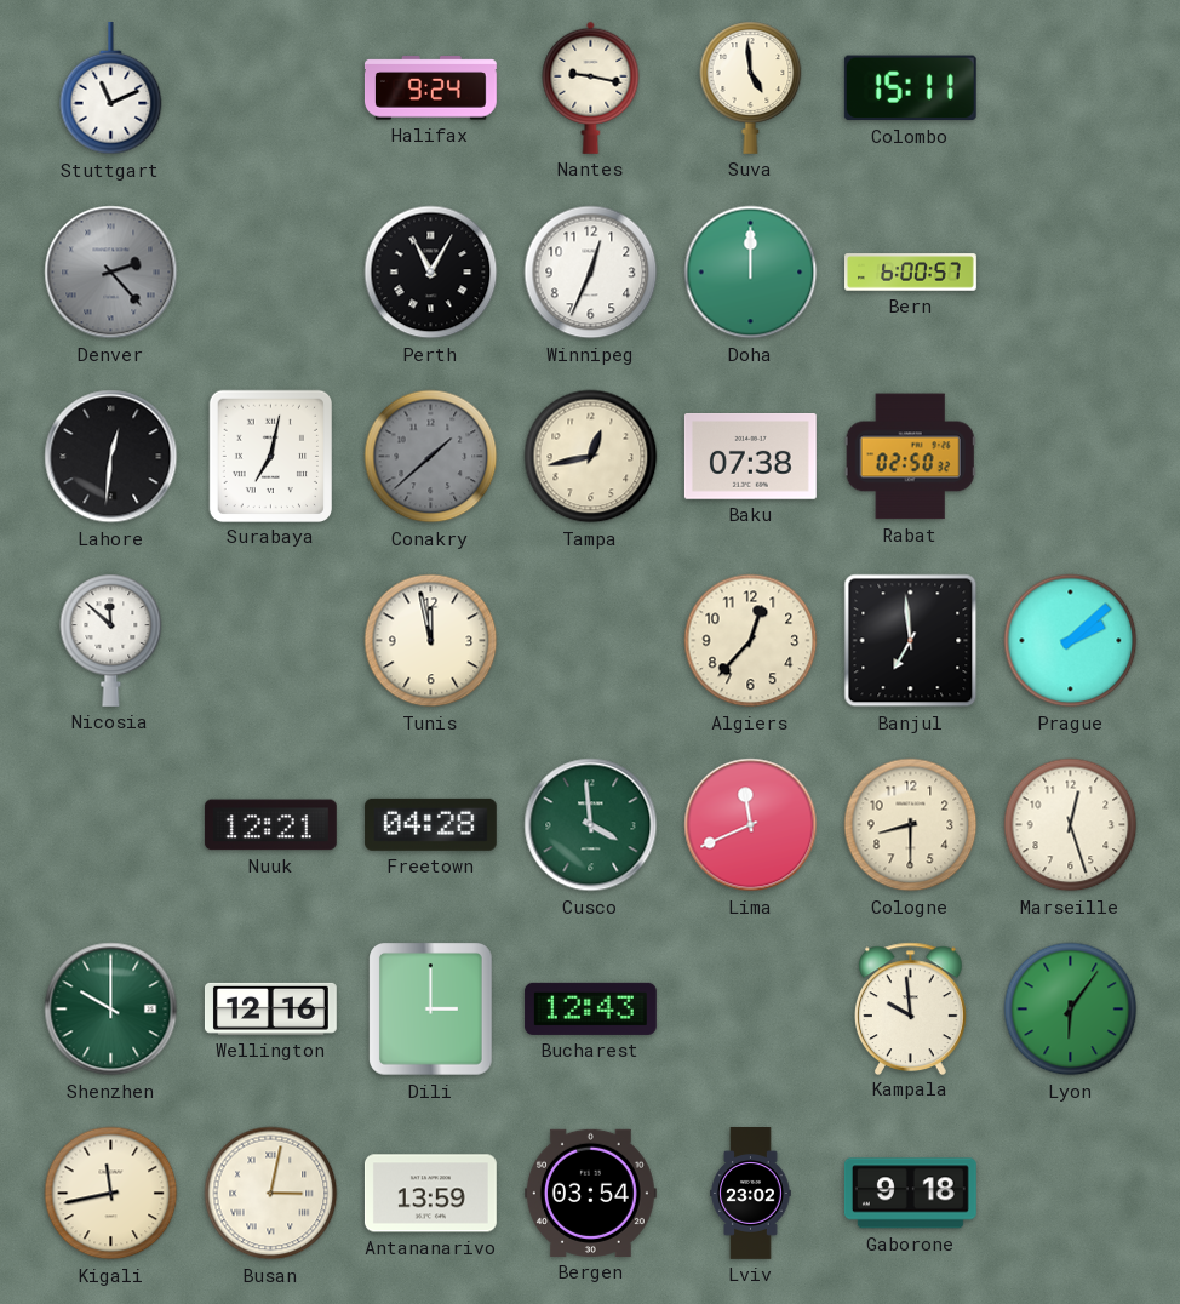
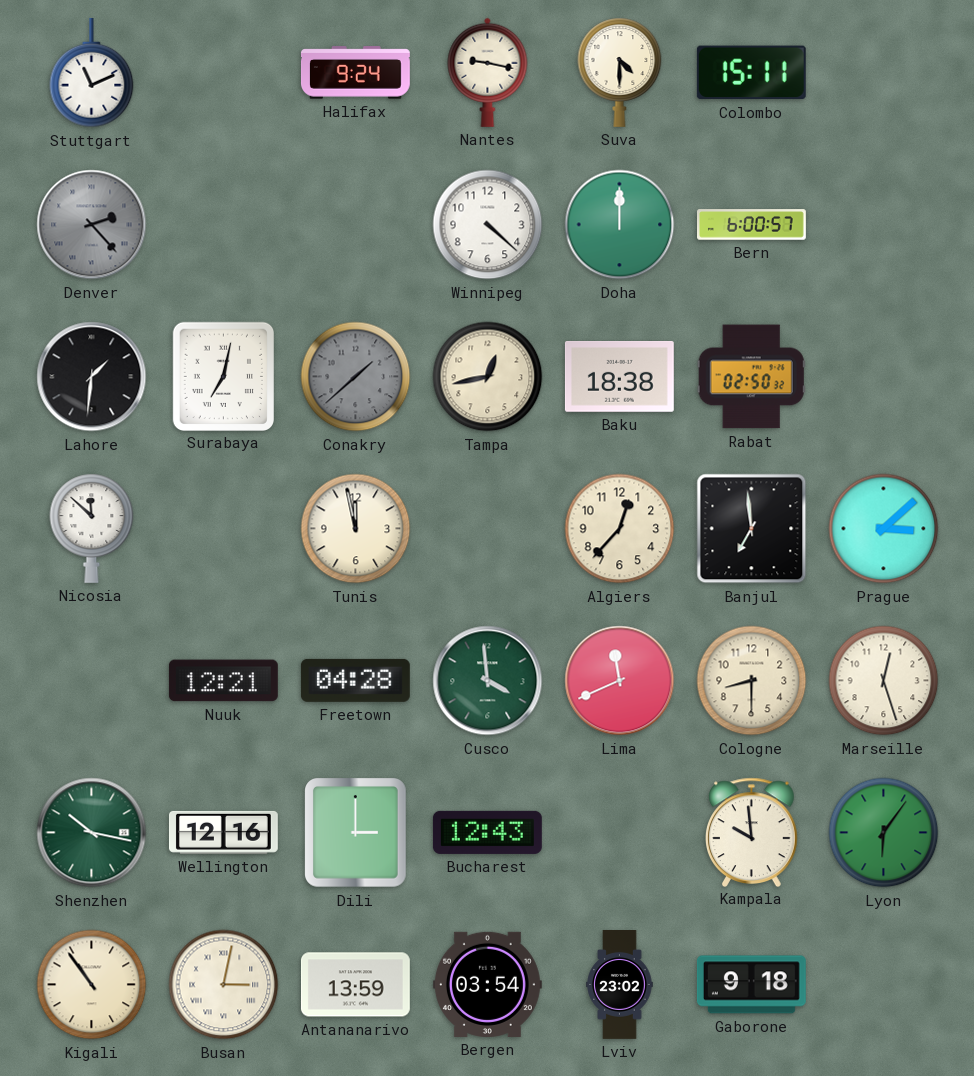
Suva: 4:59 -> 4:30
Perth: 11:05 -> none
Winnipeg: 12:34 -> 4:22
Lahore: 12:31 -> 1:31
Baku: 07:38 -> 18:38
Prague: 2:08 -> 3:08
Shenzhen: 10:00 -> 10:17
Kigali: 11:43 -> 10:54
